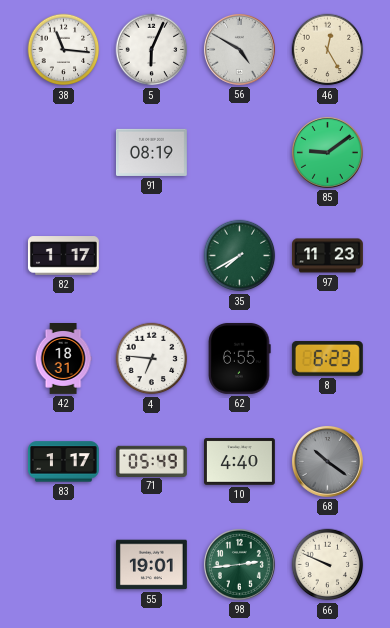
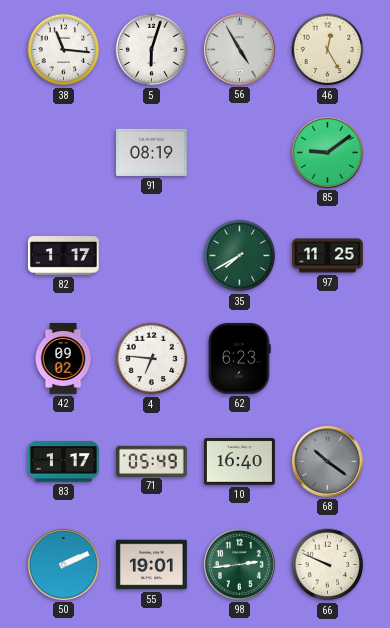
5: 6:04 -> 6:03
56: 4:50 -> 4:55
97: 11:23 -> 11:25
42: 18:31 -> 09:02
62: 6:55 -> 6:23
8: 6:23 -> none
10: 4:40 -> 16:40
50: none -> 2:11
